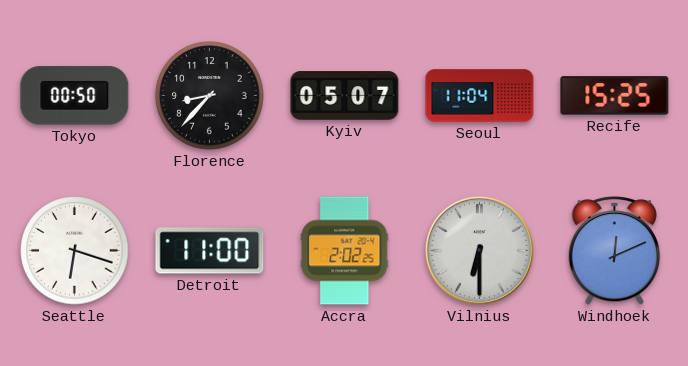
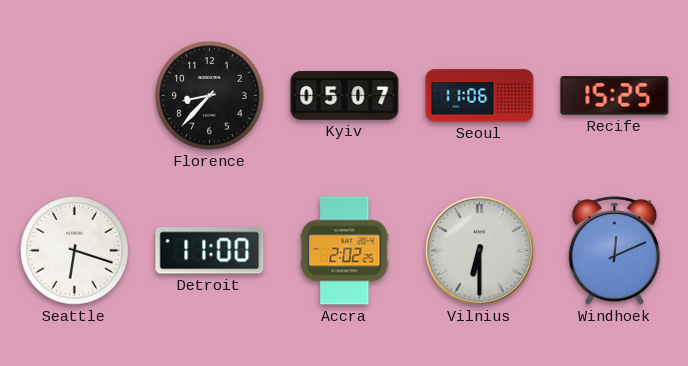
Tokyo: 00:50 -> none
Seoul: 11:04 -> 11:06
